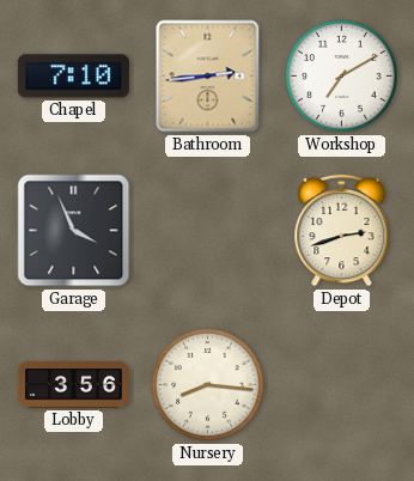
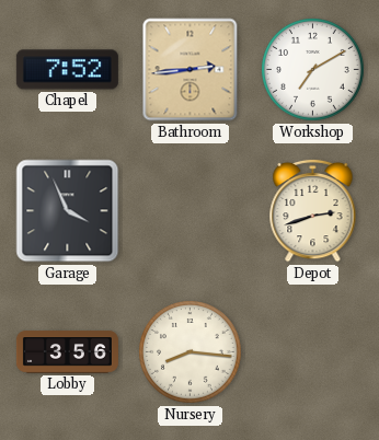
Chapel: 7:10 -> 7:52
